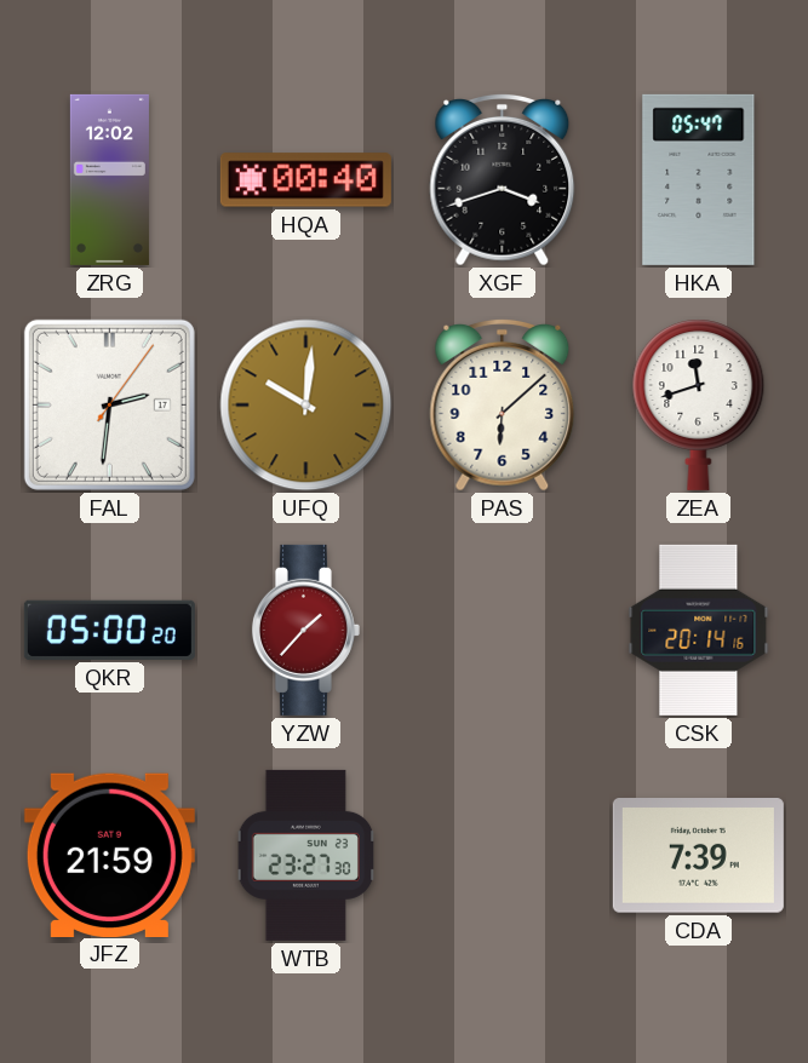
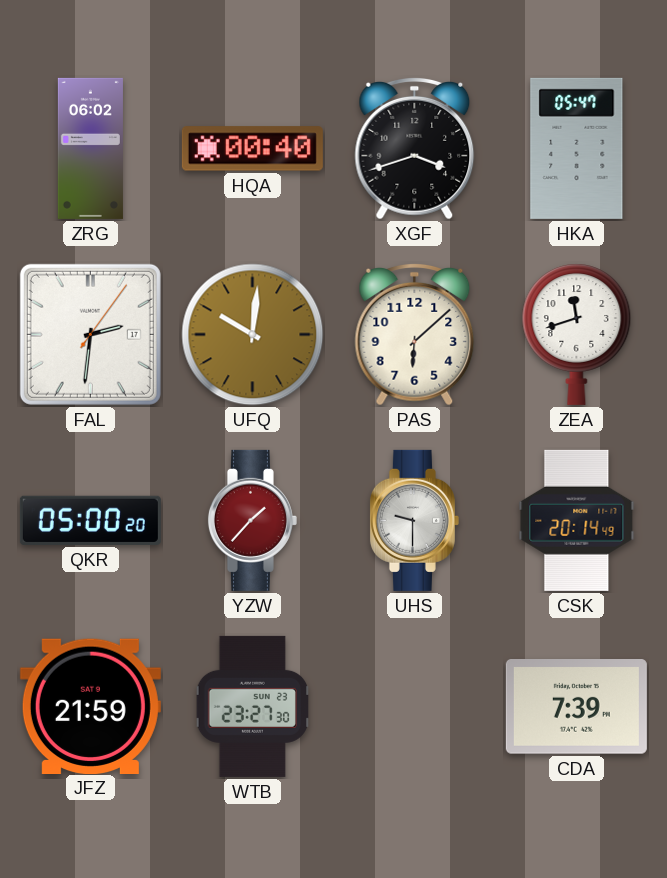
ZRG: 12:02 -> 06:02
UHS: none -> 9:30
CSK: 20:14:16 -> 20:14:49
